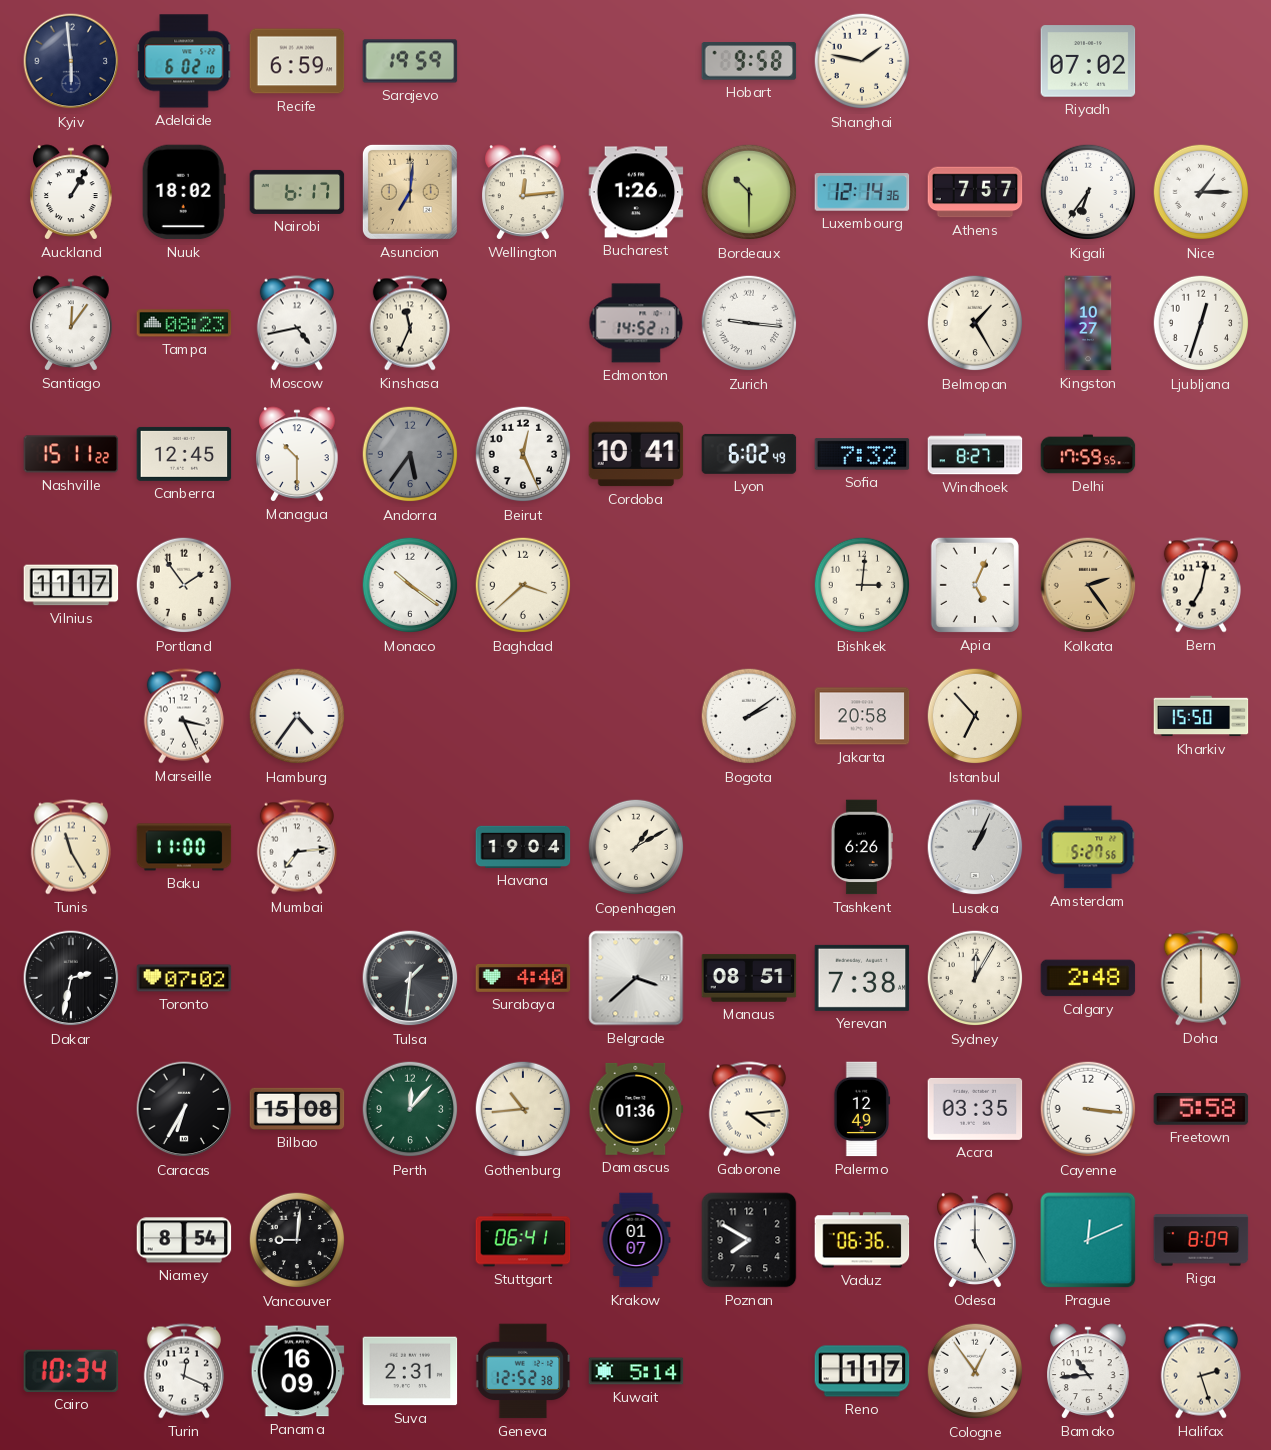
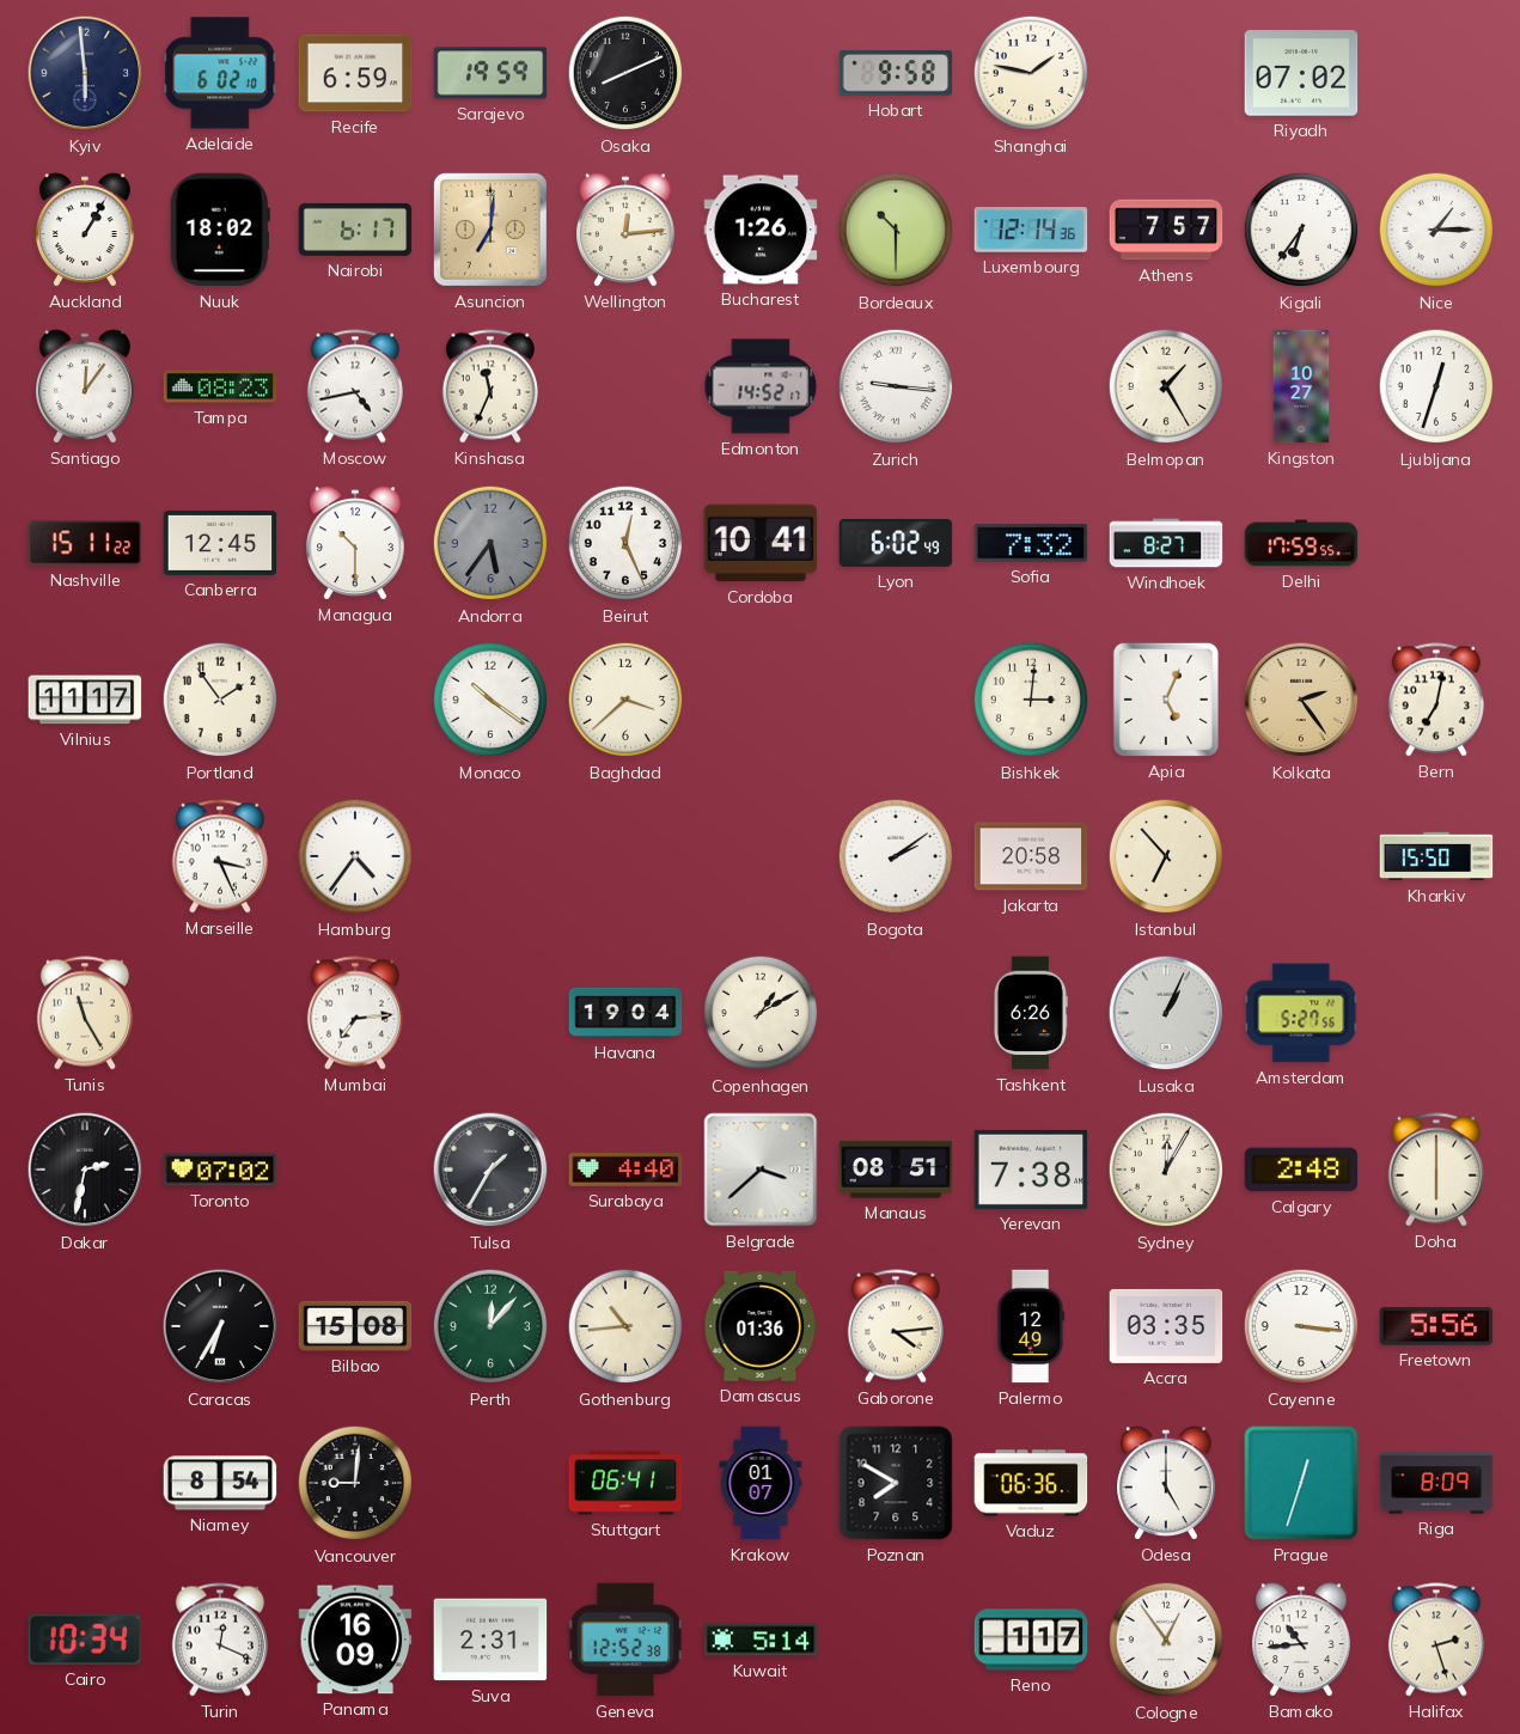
Osaka: none -> 8:11
Baku: 11:00 -> none
Tulsa: 1:31 -> 1:35
Freetown: 5:58 -> 5:56
Prague: 12:11 -> 12:33
